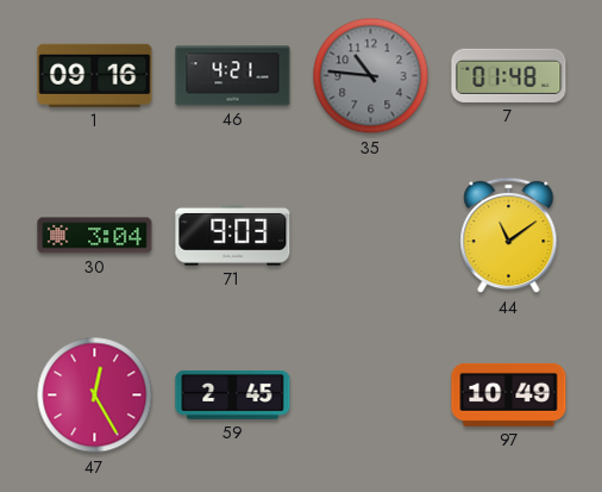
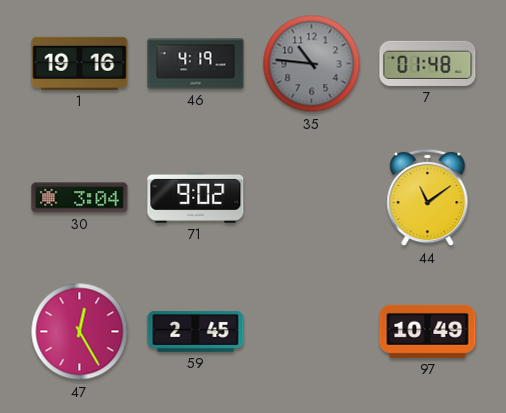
1: 09:16 -> 19:16
46: 4:21 -> 4:19
71: 9:03 -> 9:02
